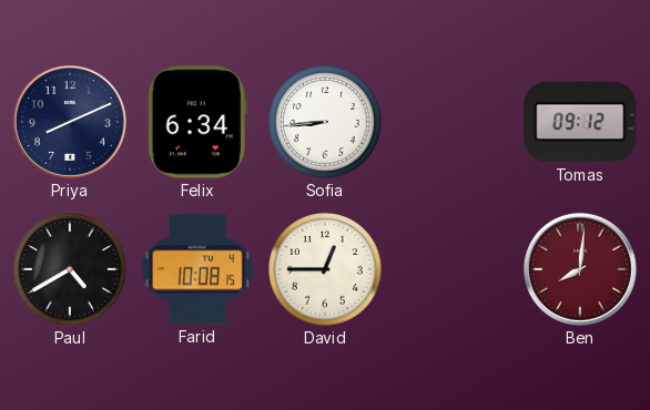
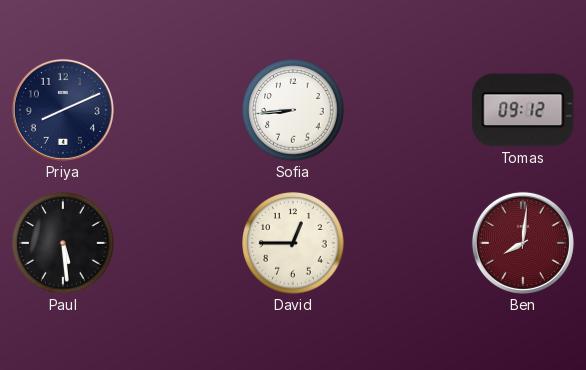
Felix: 6:34 -> none
Paul: 4:40 -> 5:29
Farid: 10:08 -> none
